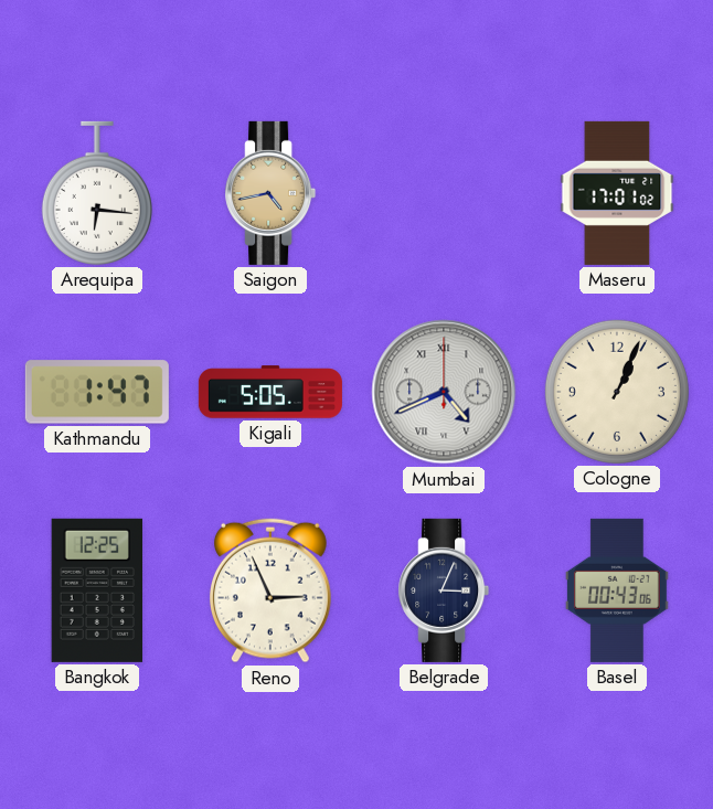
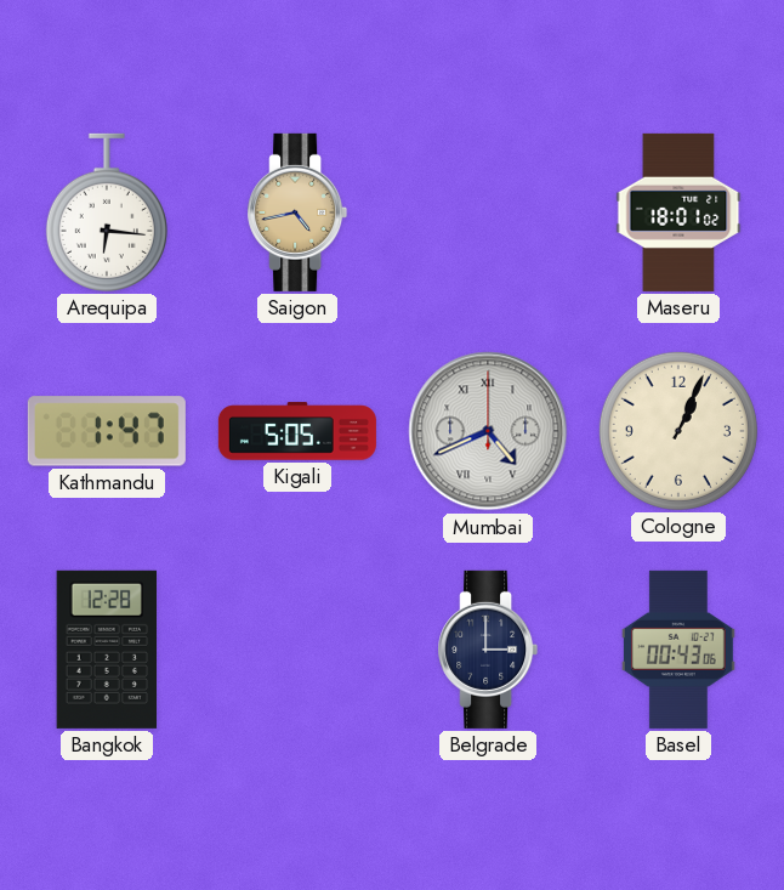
Maseru: 17:01 -> 18:01
Bangkok: 12:25 -> 12:28
Reno: 2:56 -> none
Belgrade: 3:04 -> 3:00
